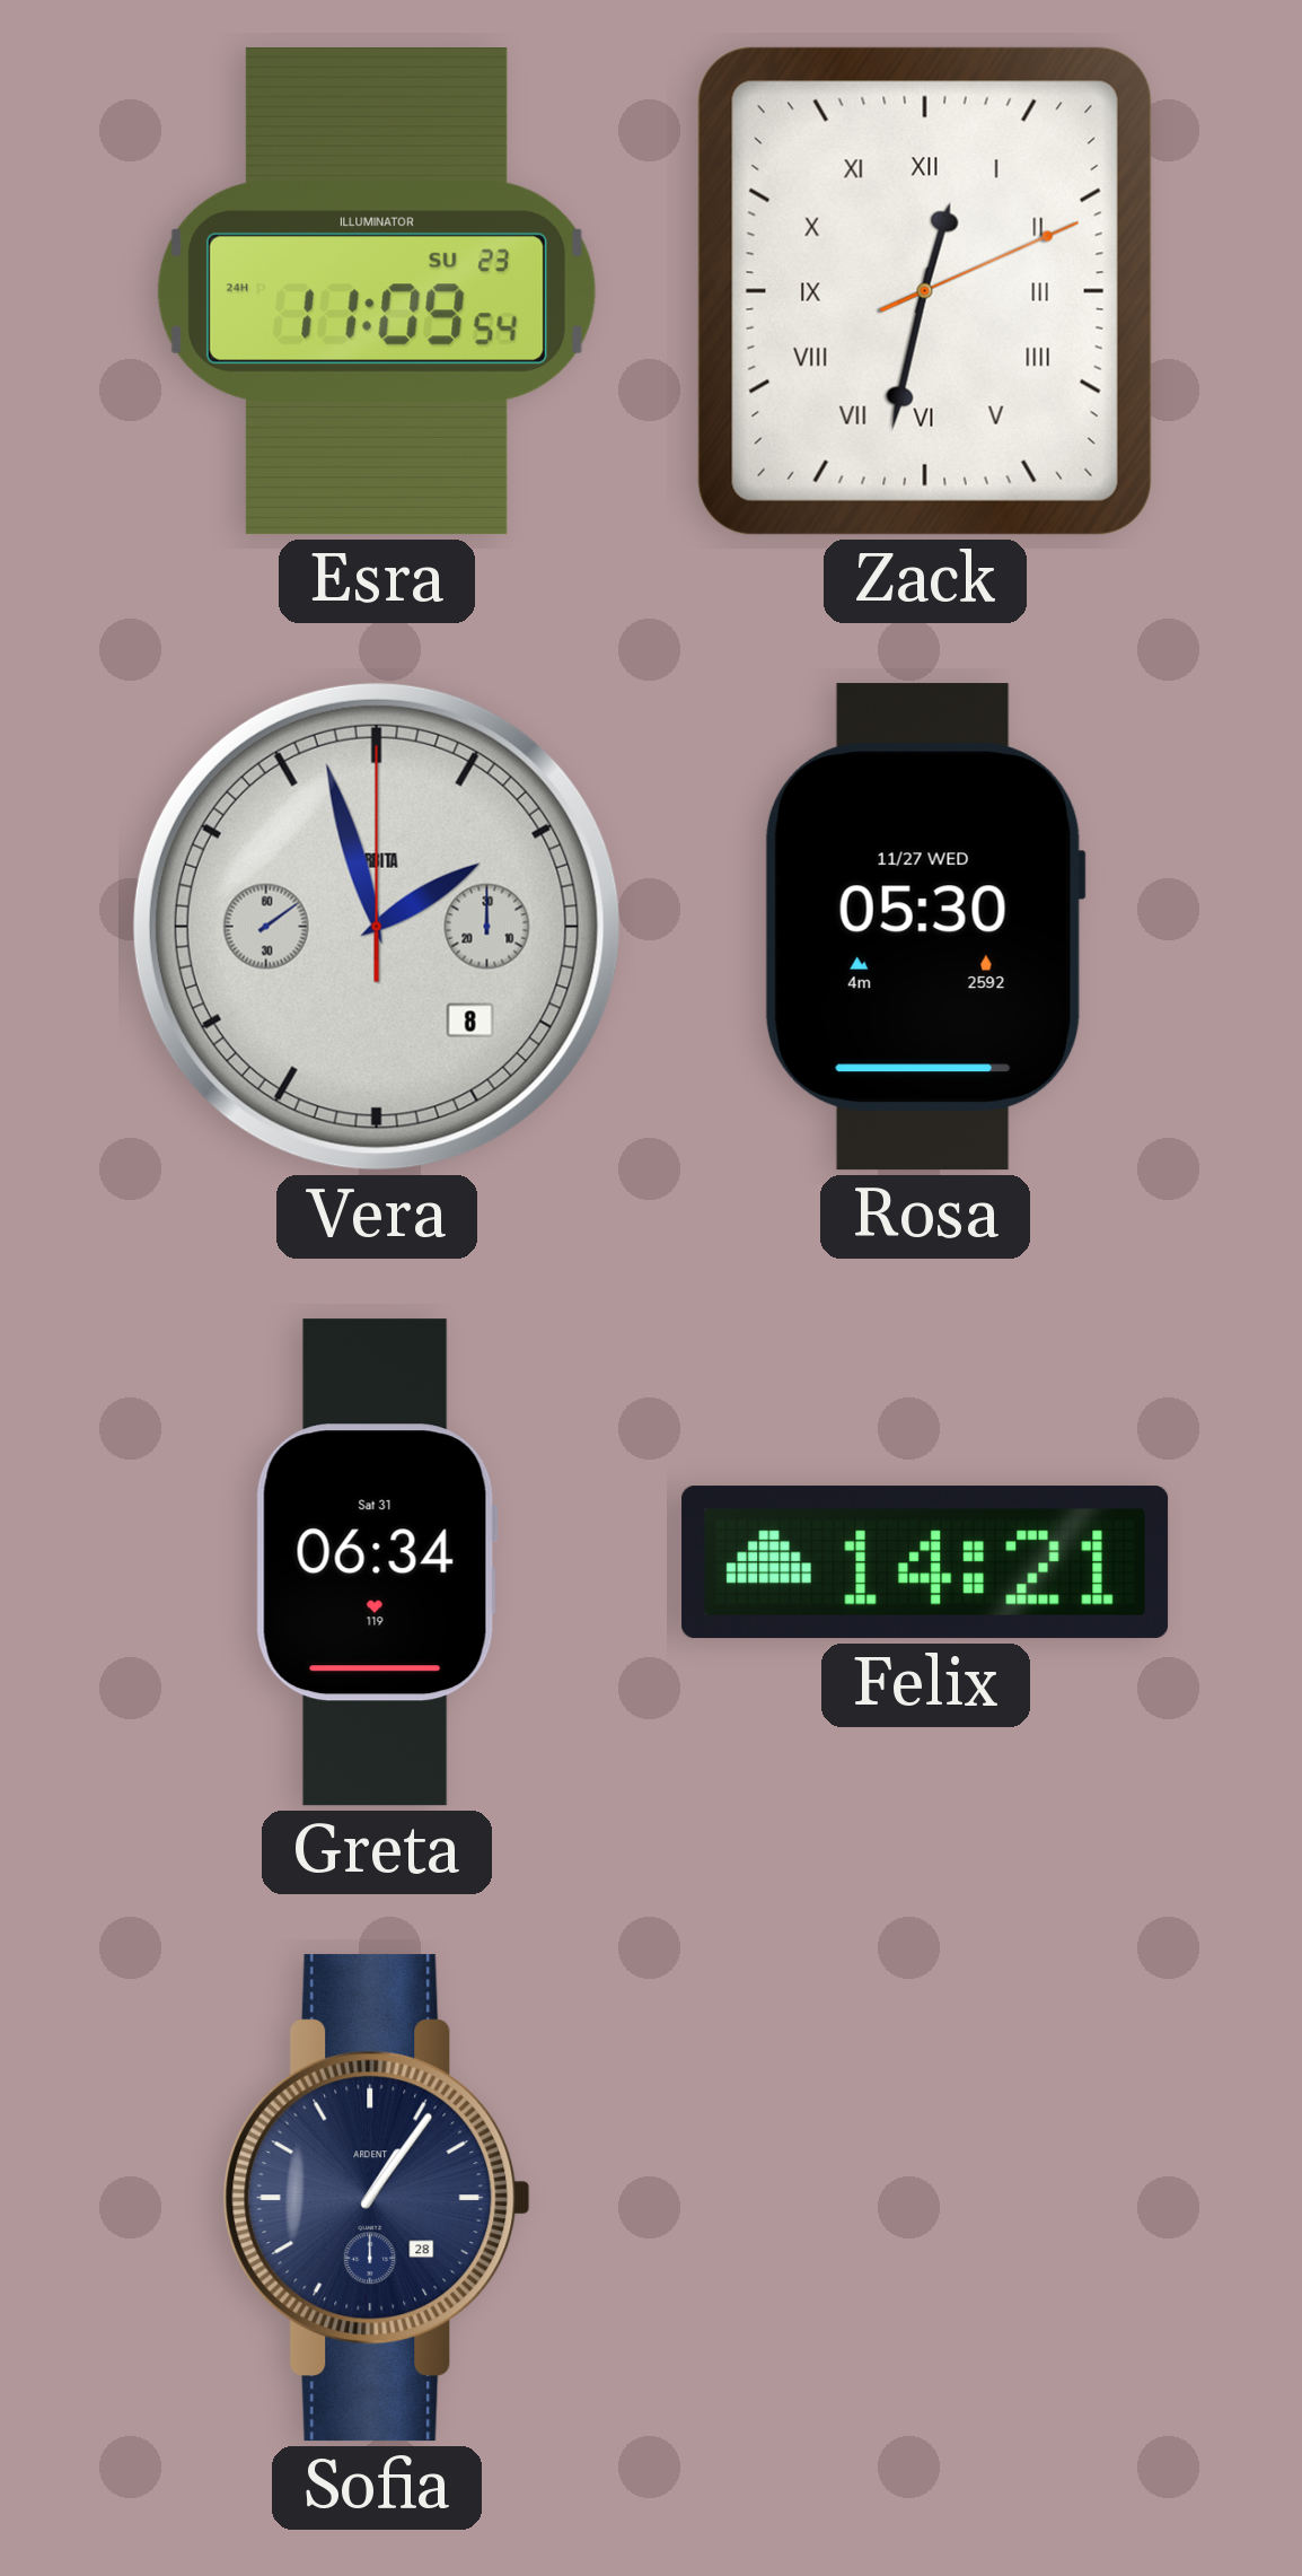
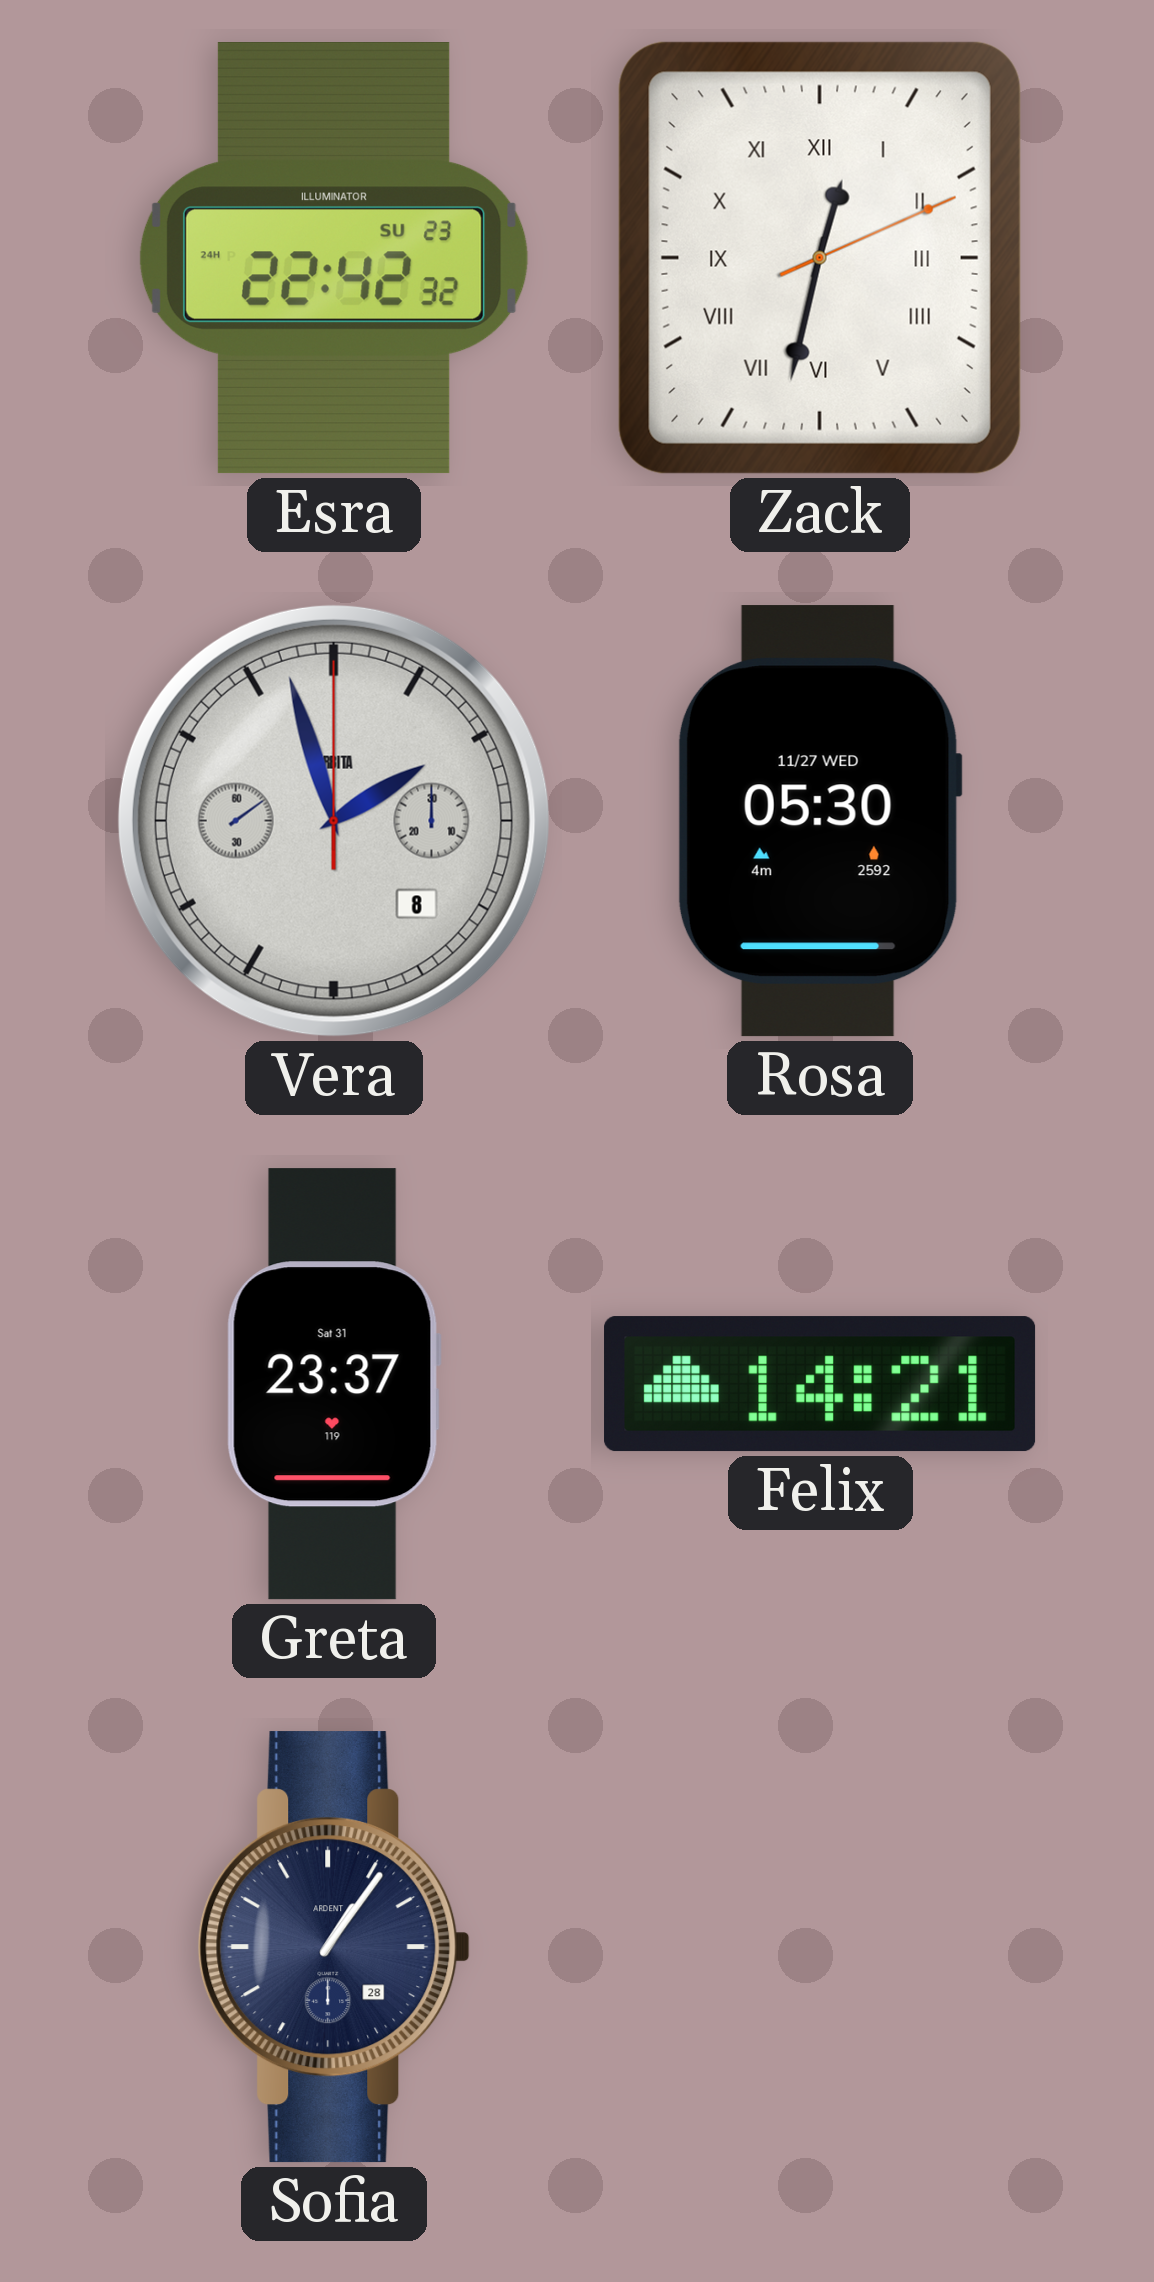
Esra: 11:09 -> 22:42
Greta: 06:34 -> 23:37
